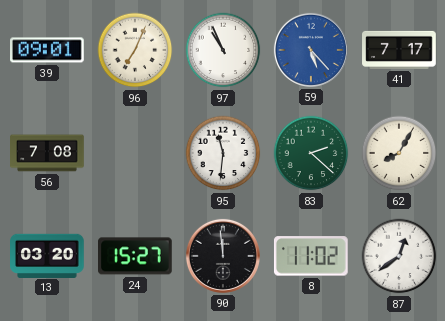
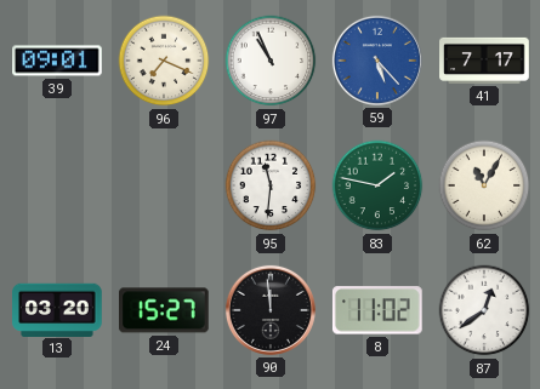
96: 7:04 -> 7:19
56: 7:08 -> none
83: 2:22 -> 1:47
62: 8:05 -> 11:05
